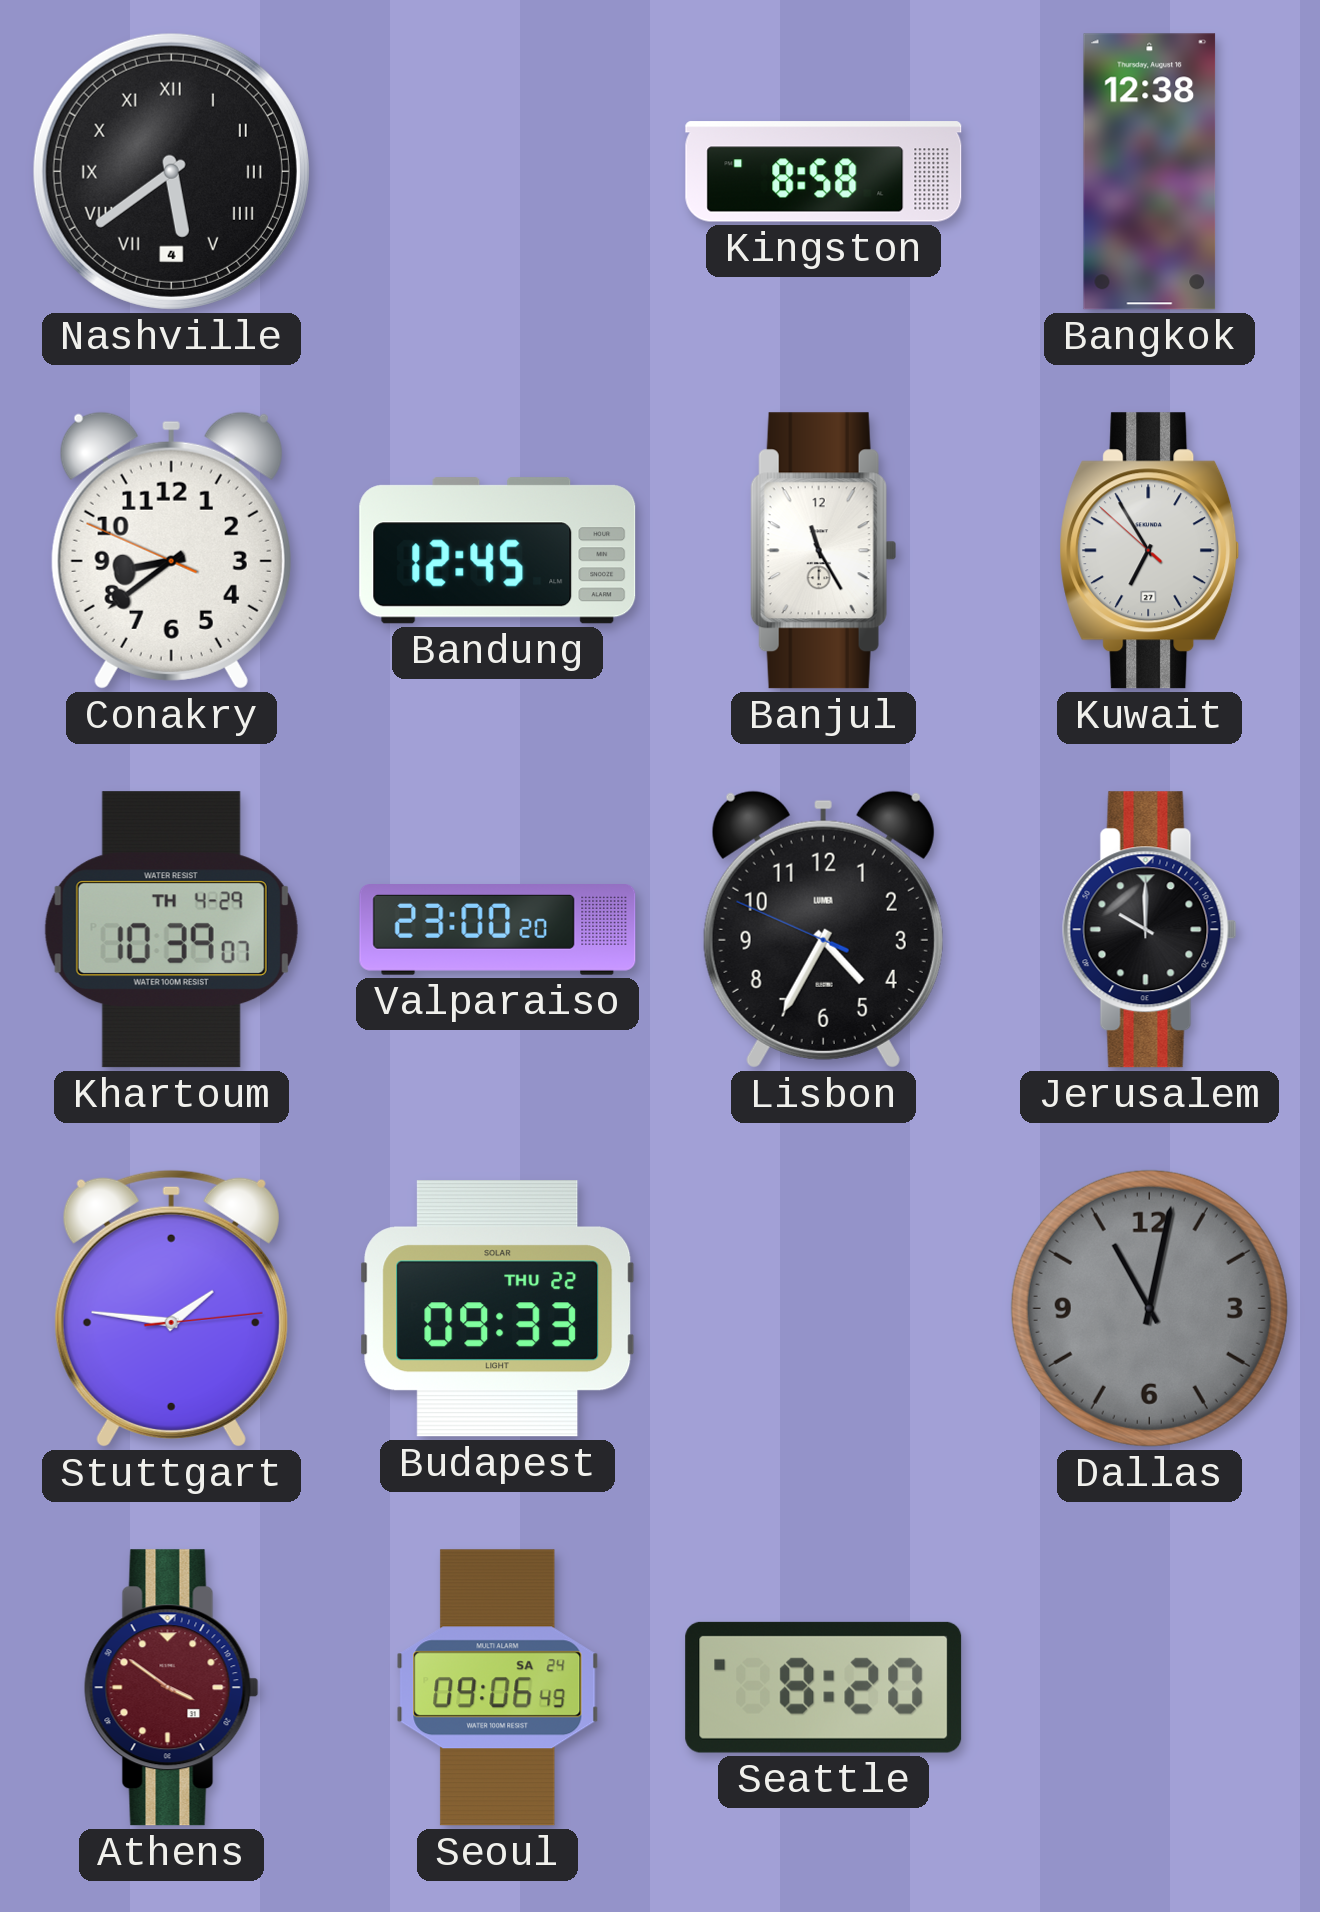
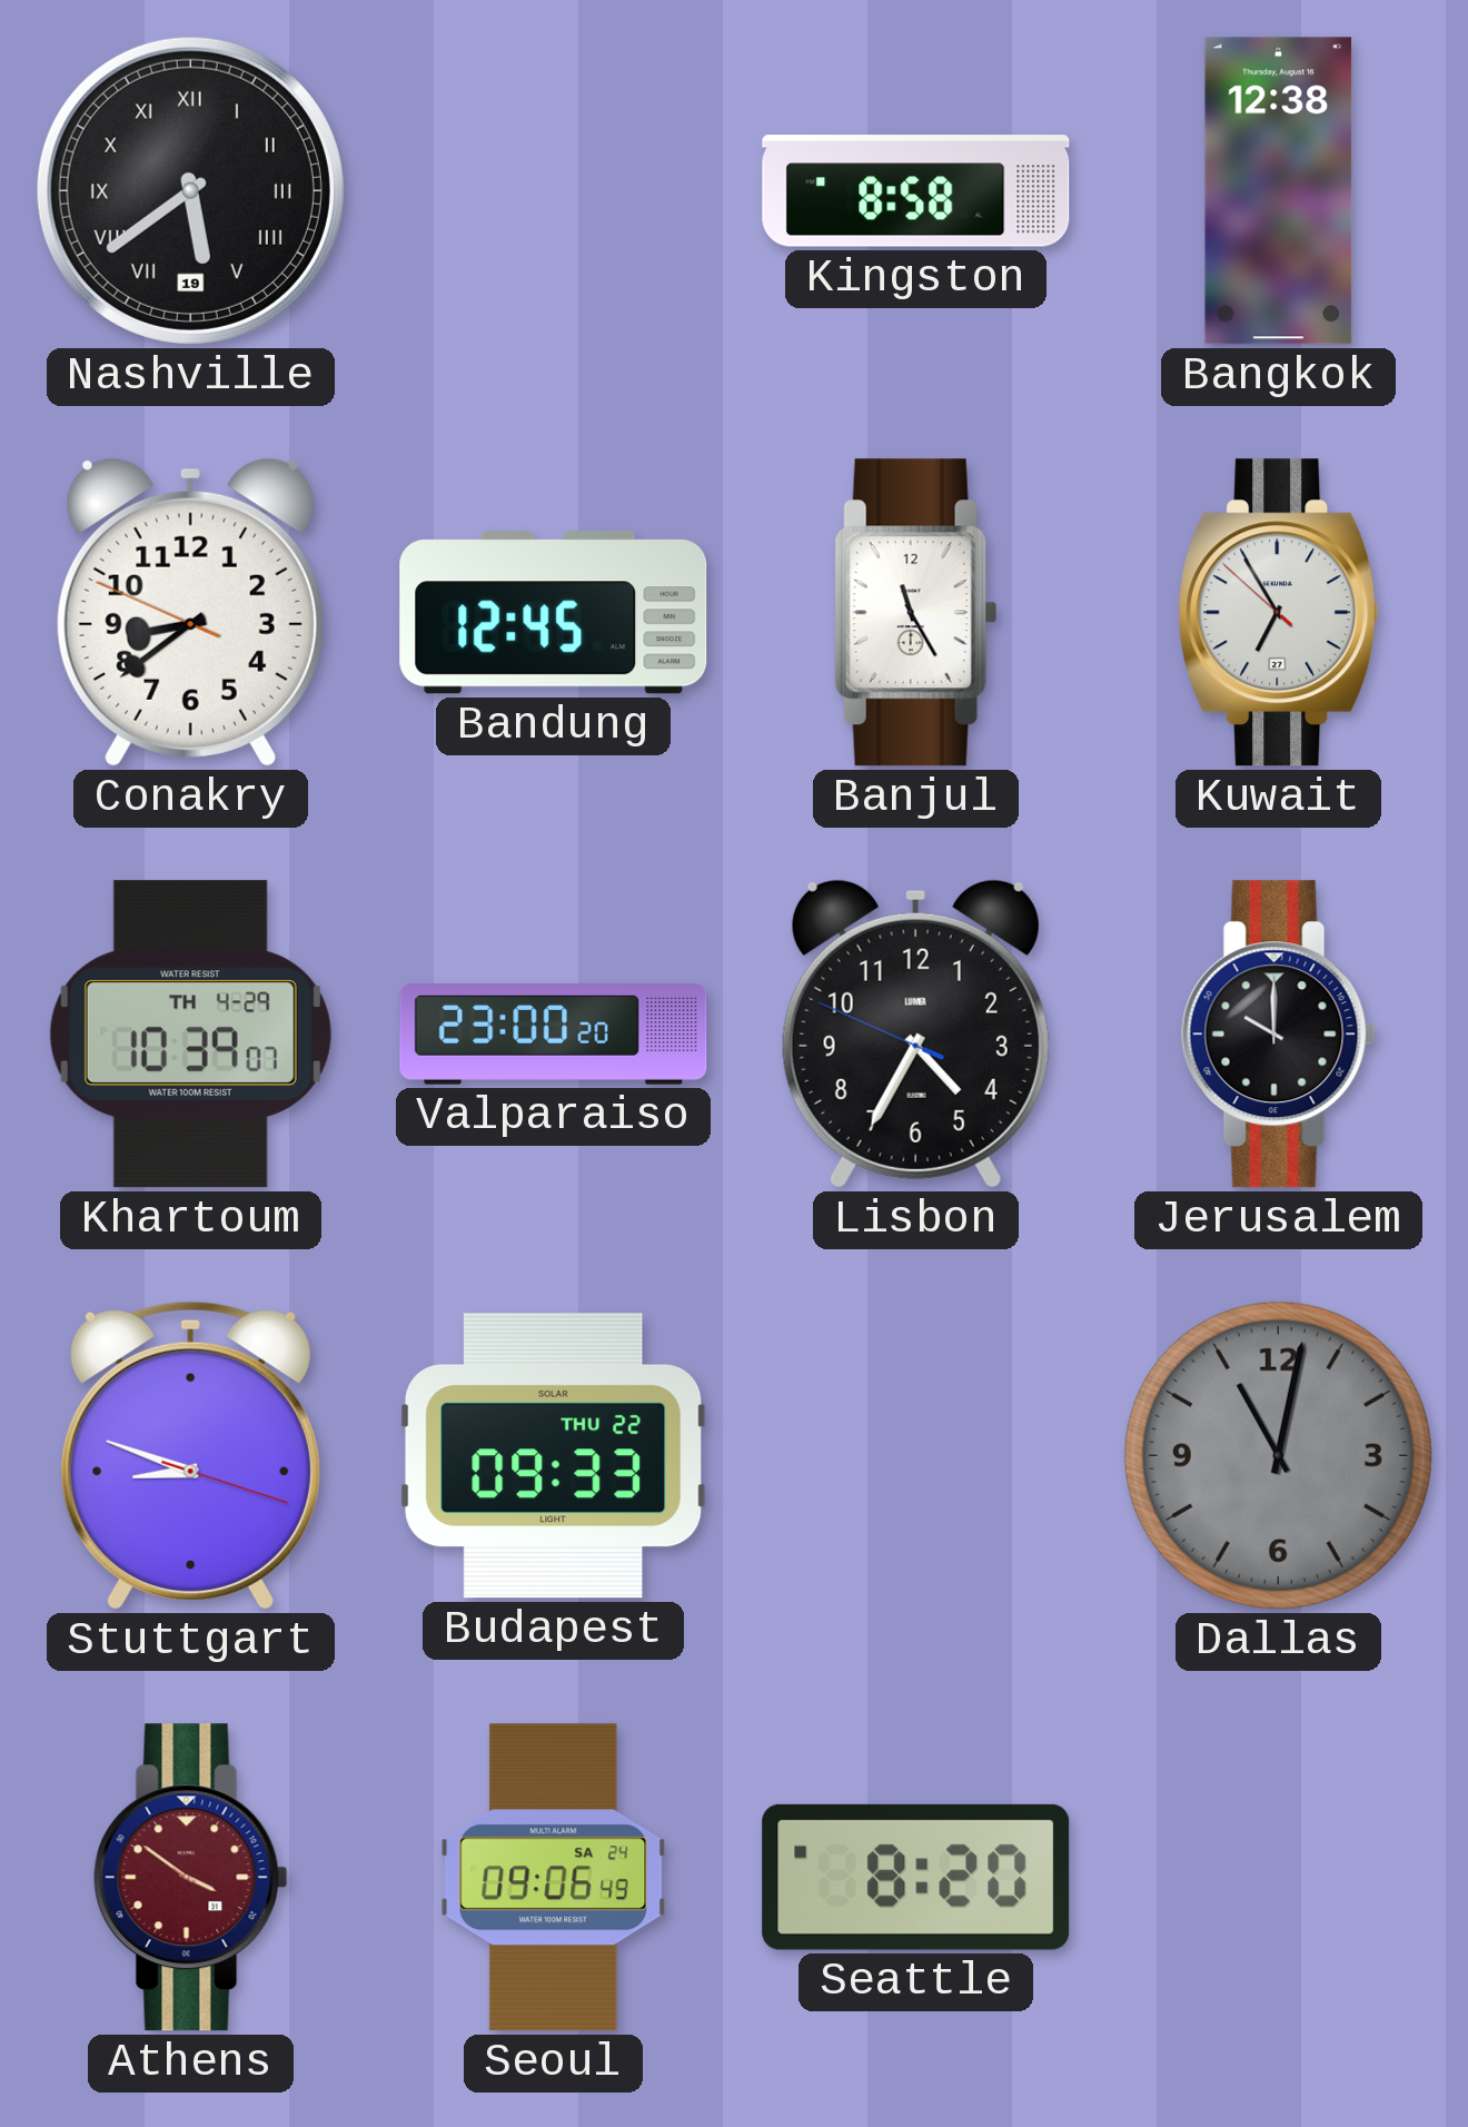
Nashville date: 4 -> 19
Stuttgart: 1:46 -> 8:48
